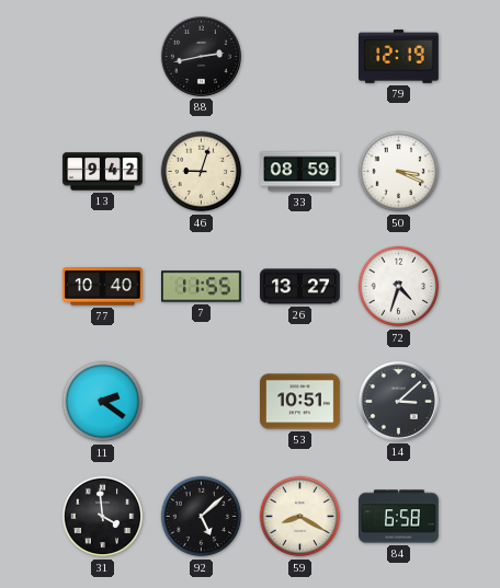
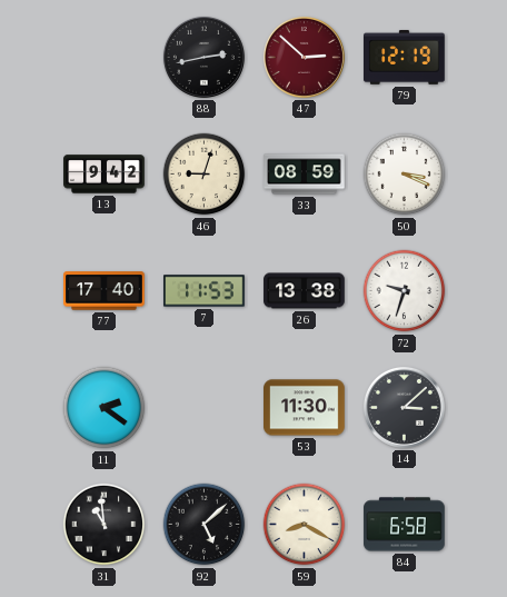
47: none -> 2:52
77: 10:40 -> 17:40
7: 11:55 -> 11:53
26: 13:27 -> 13:38
72: 4:33 -> 9:33
53: 10:51 -> 11:30
31: 3:59 -> 10:59
